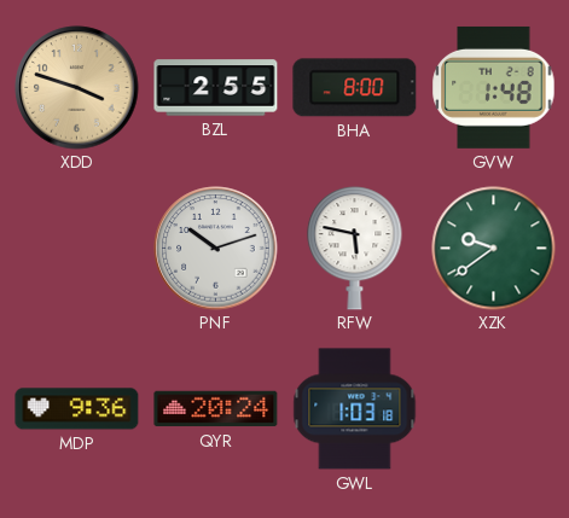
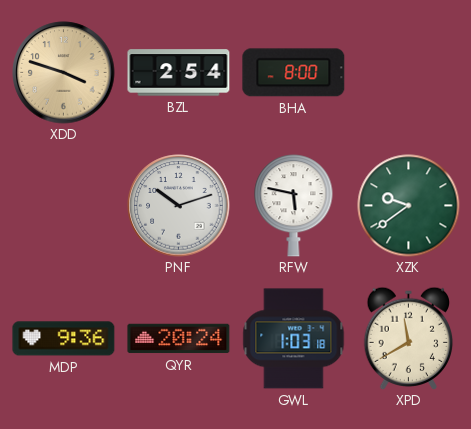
BZL: 2:55 -> 2:54
GVW: 1:48 -> none
XPD: none -> 11:40
